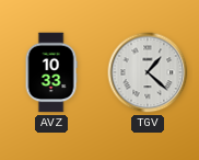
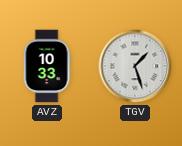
TGV: 1:22 -> 1:27
